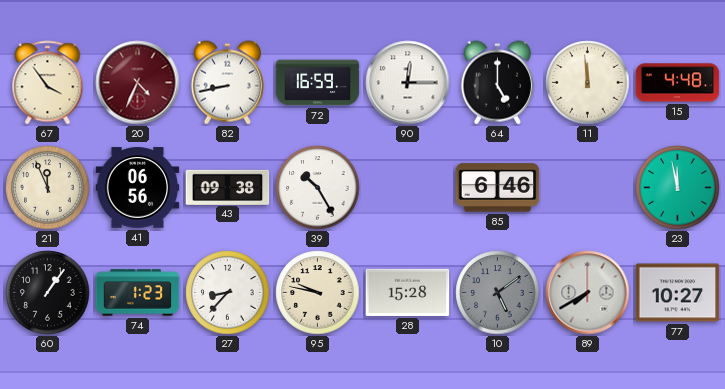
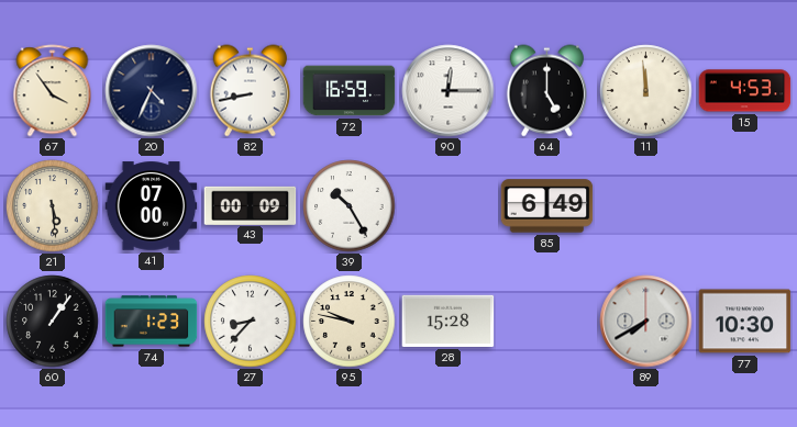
20 dial: burgundy -> navy
15: 4:48 -> 4:53
21: 11:56 -> 5:29
41: 06:56 -> 07:00
43: 09:38 -> 00:09
85: 6:46 -> 6:49
23: 11:58 -> none
10: 5:09 -> none
77: 10:27 -> 10:30
